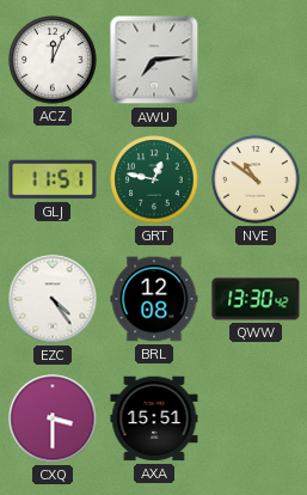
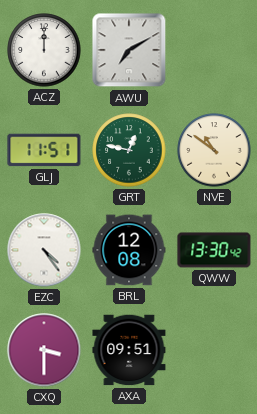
ACZ: 12:04 -> 12:00
AWU: 7:14 -> 7:10
AXA: 15:51 -> 09:51
